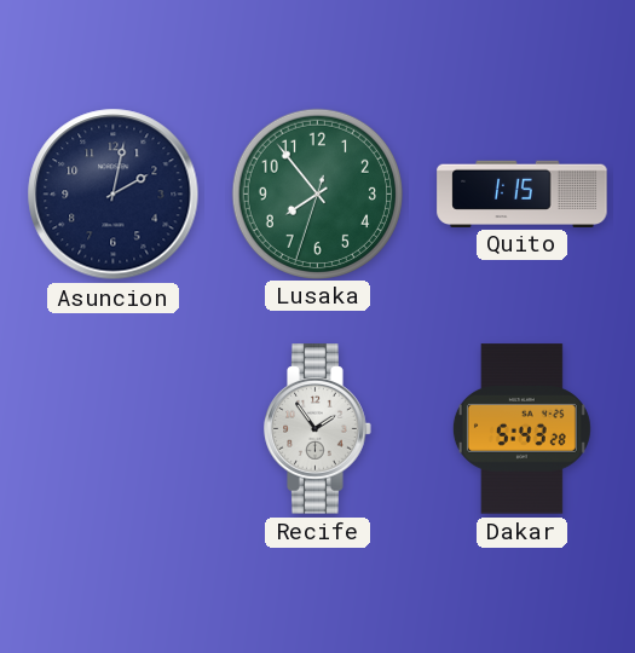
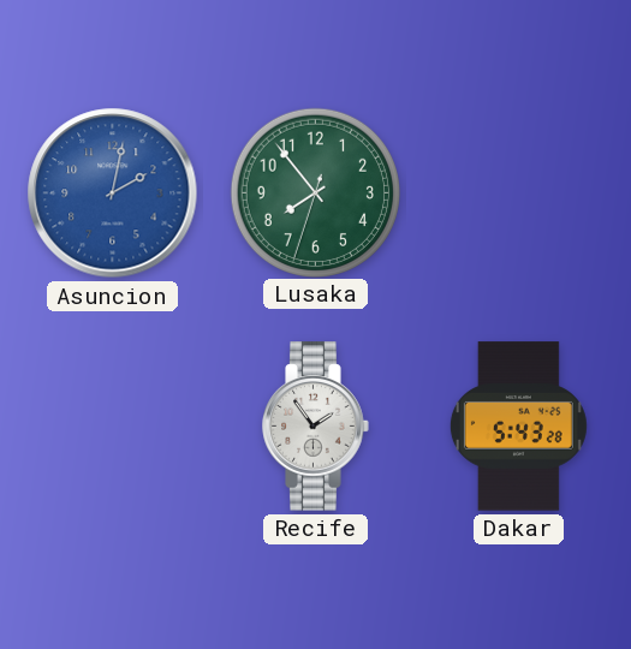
Asuncion dial: navy -> blue
Quito: 1:15 -> none
